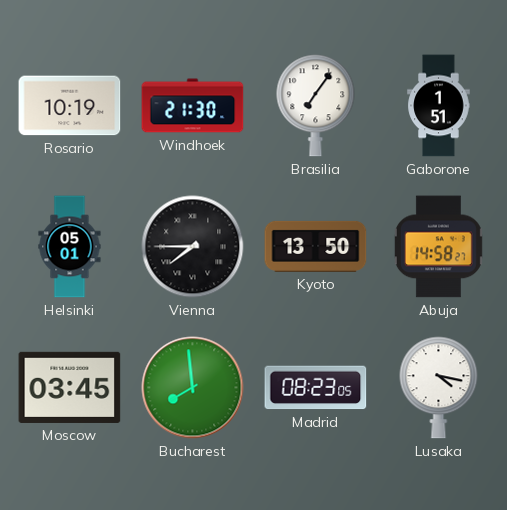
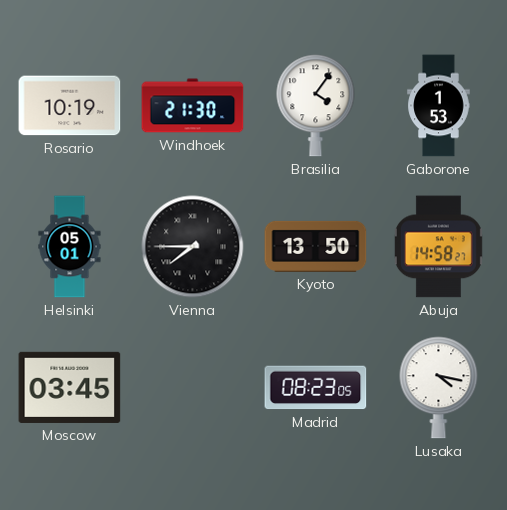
Brasilia: 7:06 -> 4:06
Gaborone: 1:51 -> 1:53
Bucharest: 7:59 -> none
